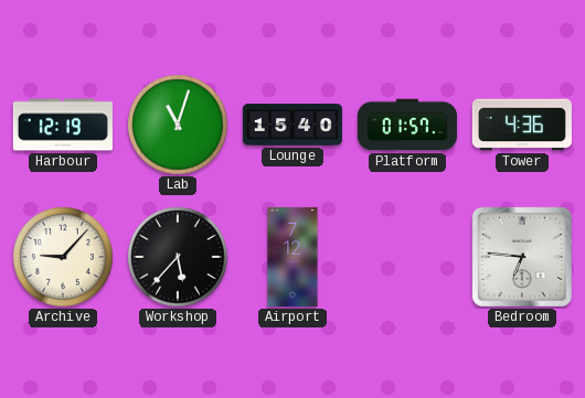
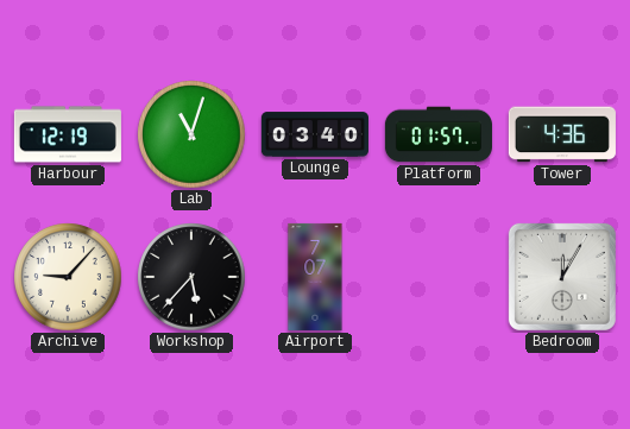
Lounge: 15:40 -> 03:40
Airport: 7:12 -> 7:07
Bedroom: 6:46 -> 12:05
